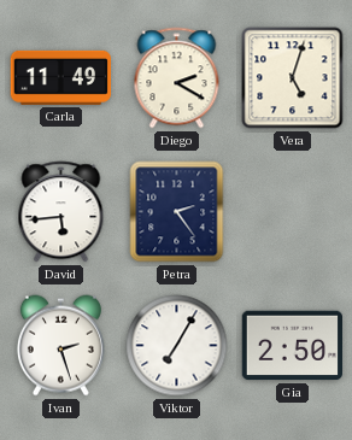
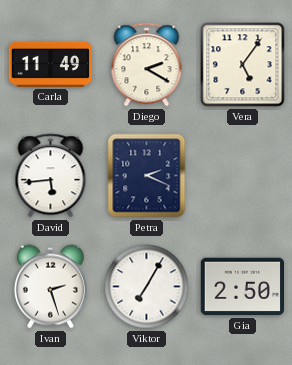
Vera: 5:03 -> 5:06
Petra: 2:24 -> 2:19
